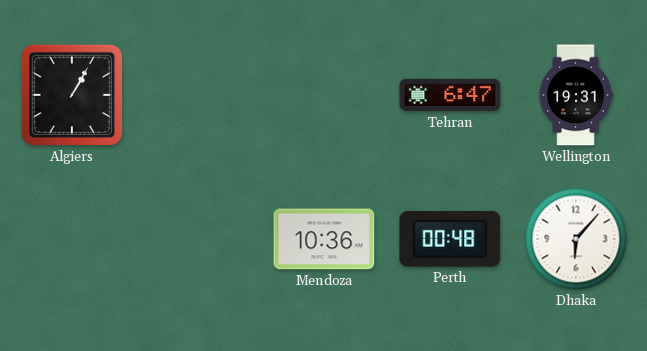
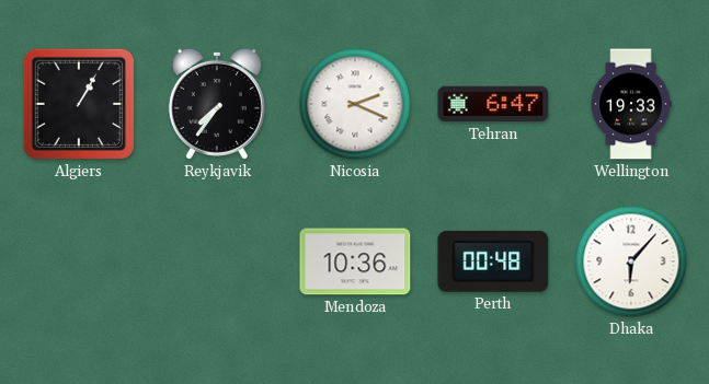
Reykjavik: none -> 7:36
Nicosia: none -> 2:19
Wellington: 19:31 -> 19:33
